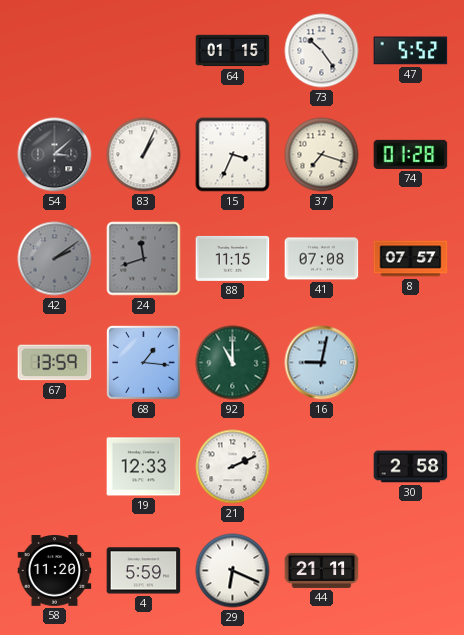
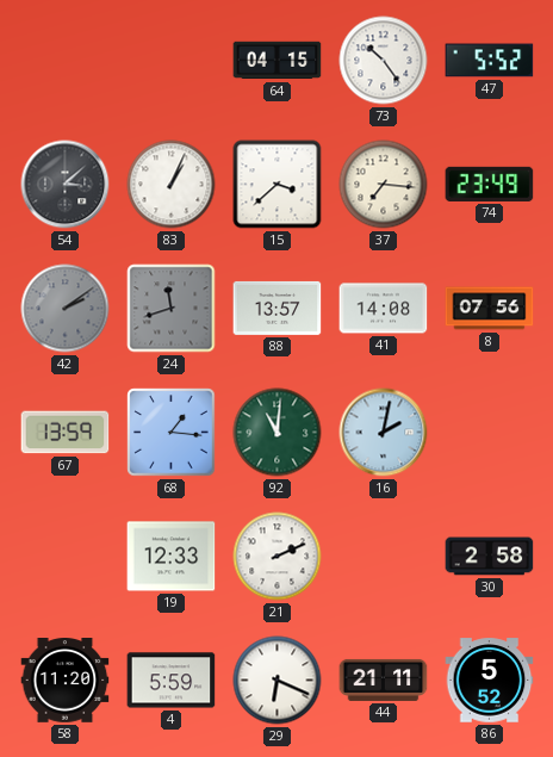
64: 01:15 -> 04:15
15: 3:34 -> 3:38
37: 7:18 -> 7:16
74: 01:28 -> 23:49
88: 11:15 -> 13:57
41: 07:08 -> 14:08
8: 07:57 -> 07:56
92: 11:00 -> 11:01
16: 9:02 -> 2:02
86: none -> 5:52
